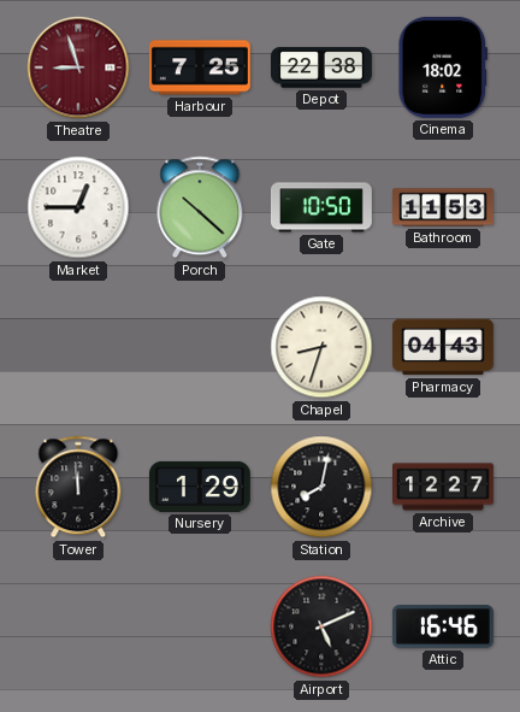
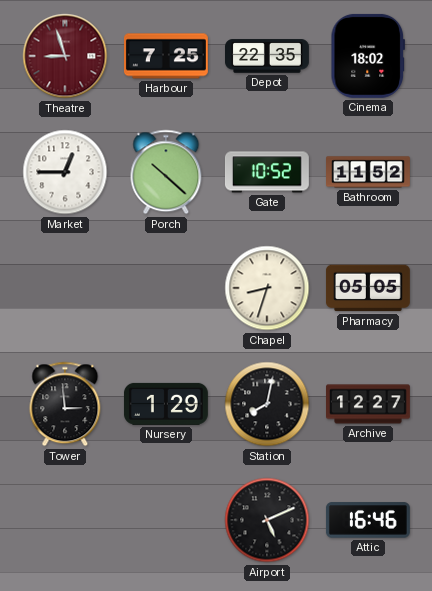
Depot: 22:38 -> 22:35
Gate: 10:50 -> 10:52
Bathroom: 11:53 -> 11:52
Pharmacy: 04:43 -> 05:05
Tower: 11:59 -> 2:59
